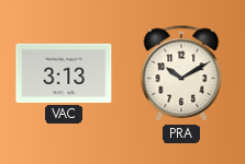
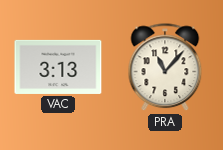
PRA: 10:10 -> 11:07
